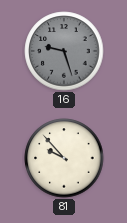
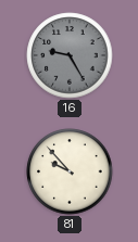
16: 9:27 -> 9:25
